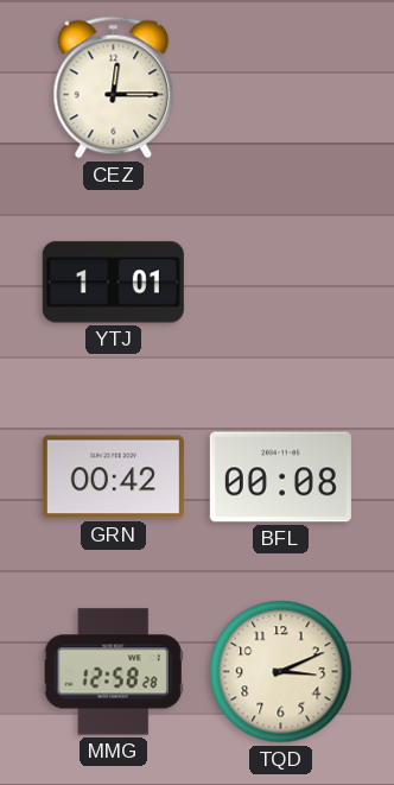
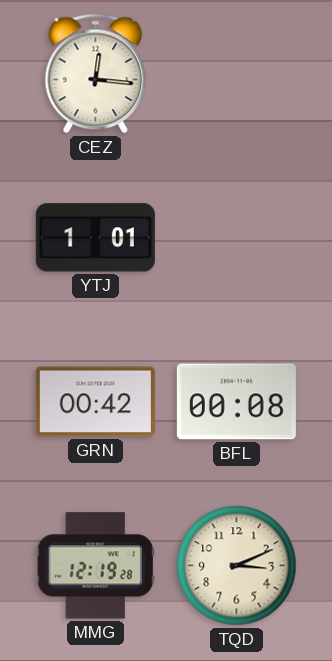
CEZ: 12:15 -> 12:16
MMG: 12:58 -> 12:19
